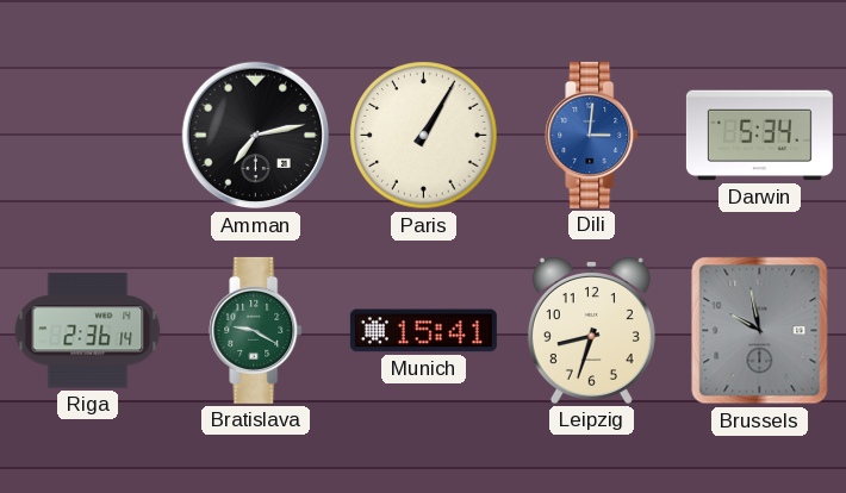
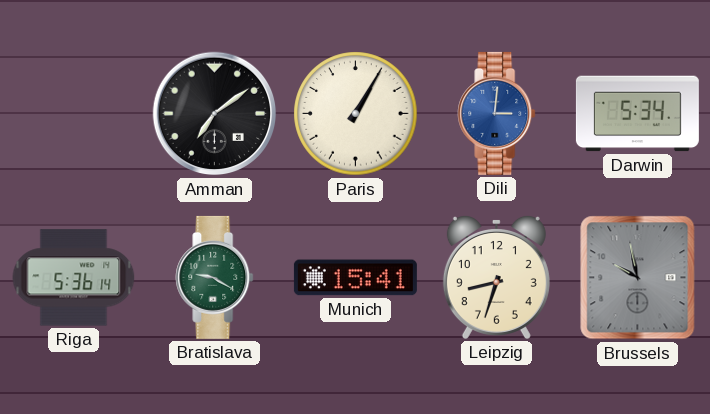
Amman: 7:13 -> 7:09
Riga: 2:36 -> 5:36
